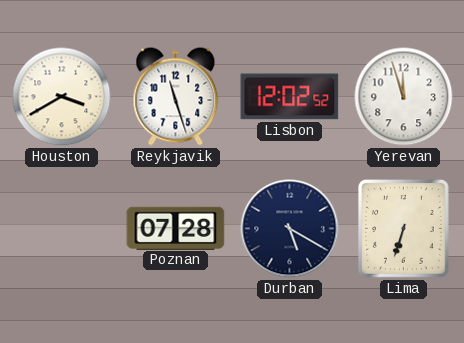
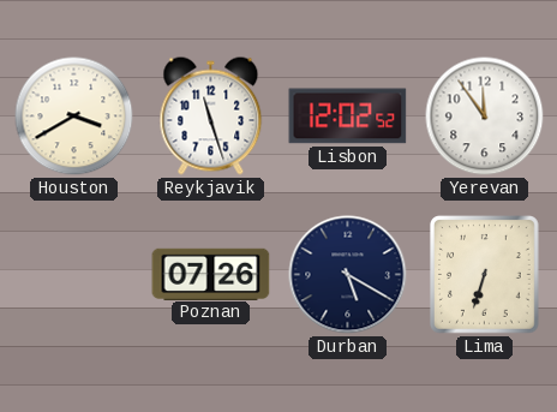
Yerevan: 11:57 -> 11:54
Poznan: 07:28 -> 07:26
